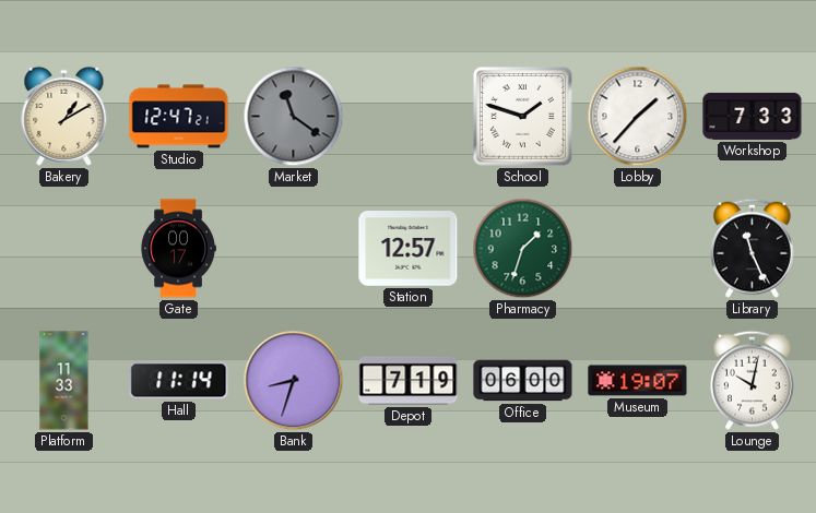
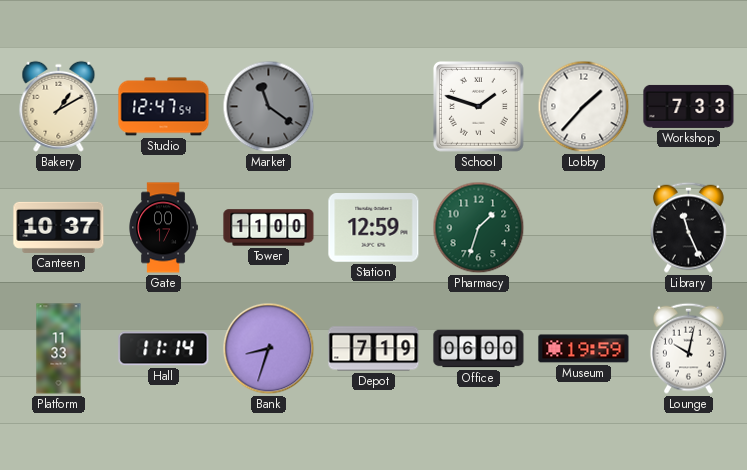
Studio: 12:47:21 -> 12:47:54
Canteen: none -> 10:37
Tower: none -> 11:00
Station: 12:57 -> 12:59
Museum: 19:07 -> 19:59
